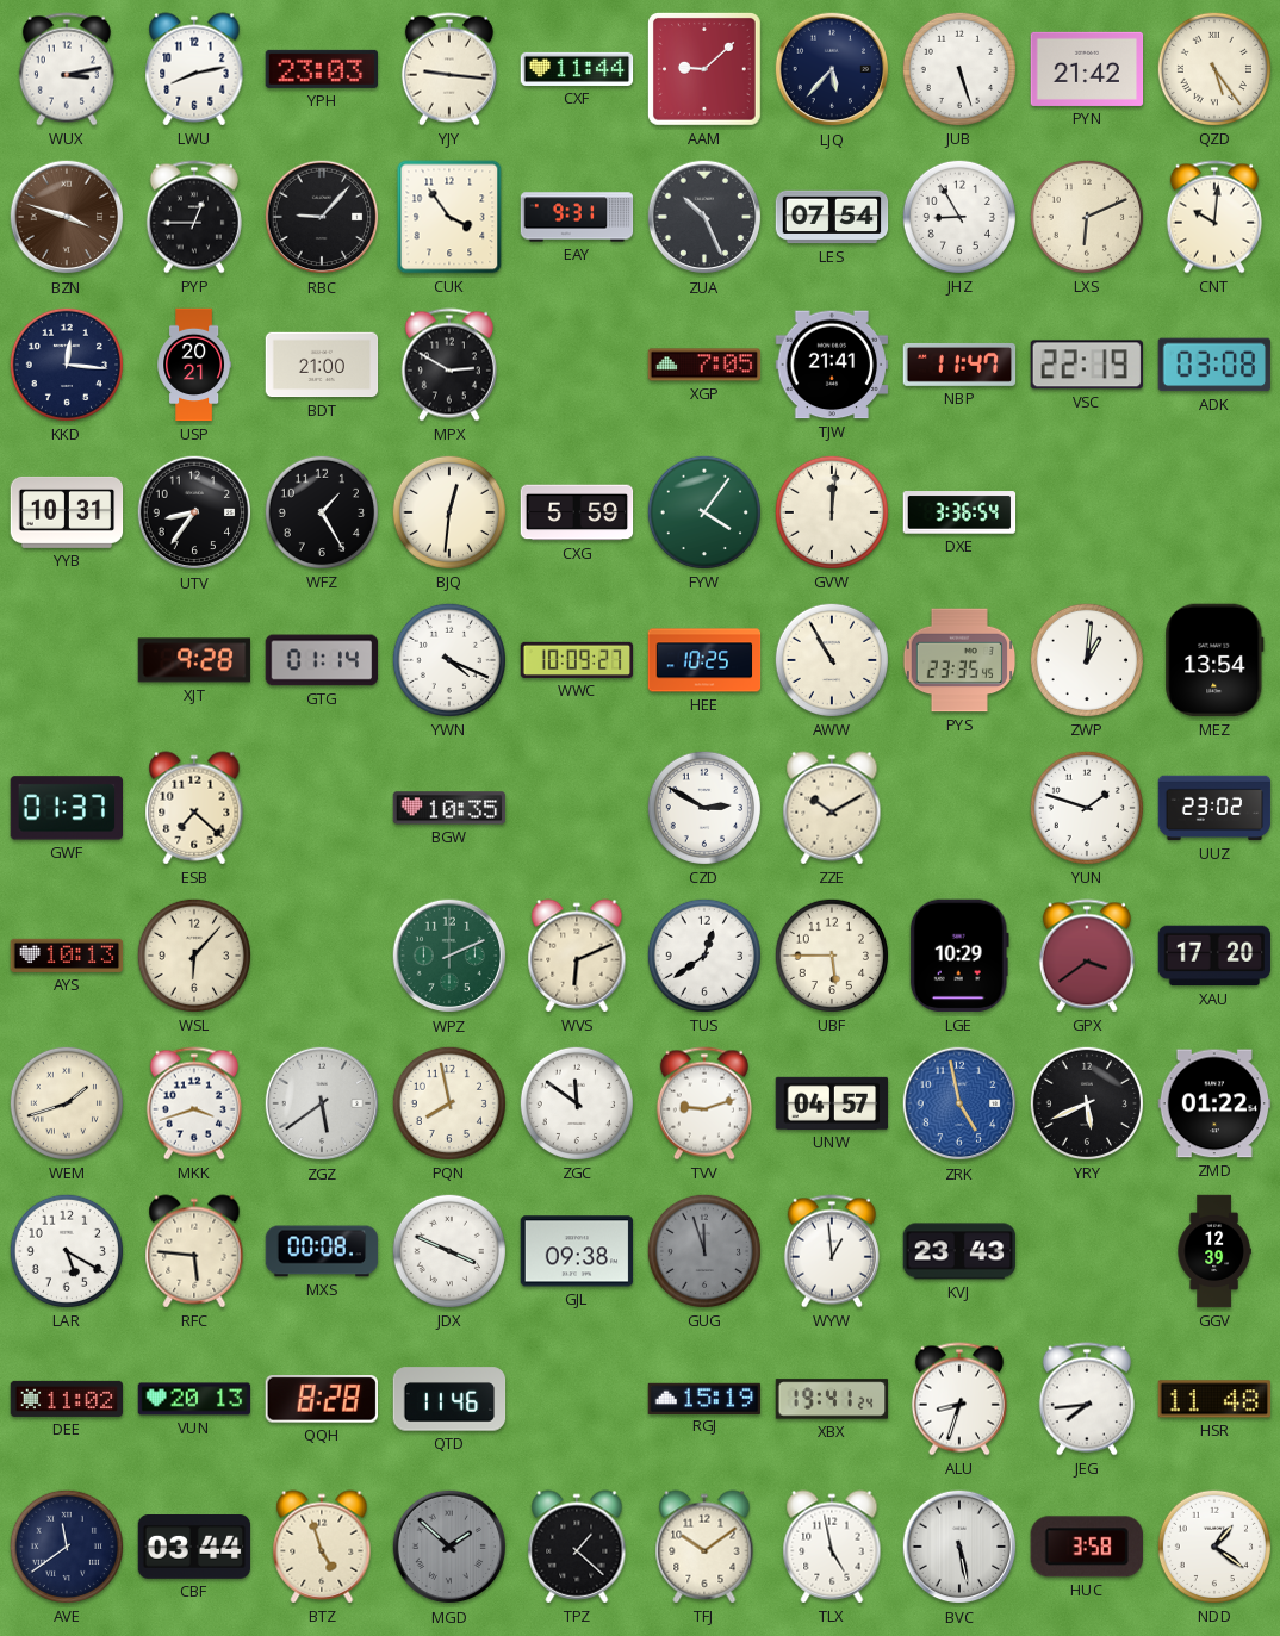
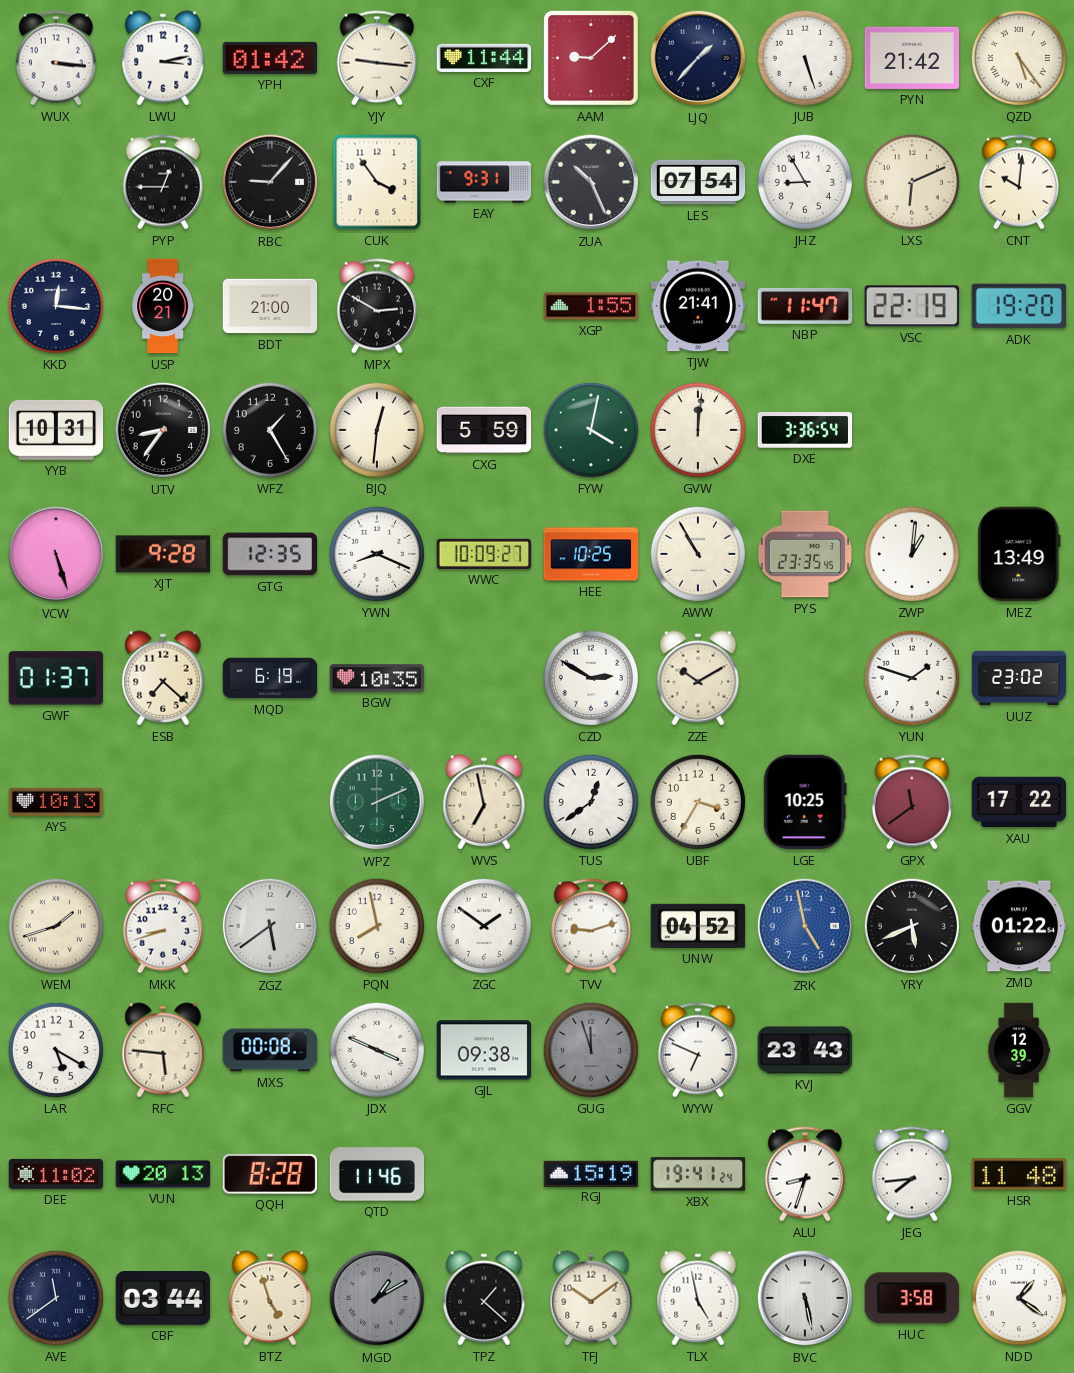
WUX: 3:13 -> 3:16
LWU: 8:13 -> 3:13
YPH: 23:03 -> 01:42
LJQ: 5:37 -> 1:37
BZN: 3:48 -> none
XGP: 7:05 -> 1:55
ADK: 03:08 -> 19:20
FYW: 4:06 -> 4:02
VCW: none -> 5:27
GTG: 01:14 -> 12:35
YWN: 4:19 -> 8:19
MEZ: 13:54 -> 13:49
MQD: none -> 6:19
WSL: 6:07 -> none
WVS: 6:11 -> 6:58
UBF: 5:45 -> 3:35
LGE: 10:29 -> 10:25
GPX: 3:39 -> 11:39
XAU: 17:20 -> 17:22
MKK: 3:42 -> 8:42
ZGC: 11:51 -> 1:51
UNW: 04:57 -> 04:52
WYW: 12:59 -> 6:49
MGD: 1:52 -> 1:10
